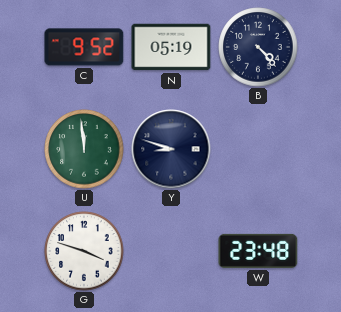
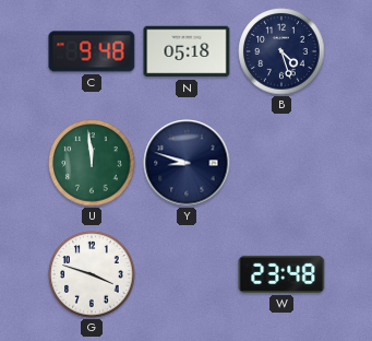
C: 9:52 -> 9:48
N: 05:19 -> 05:18
B: 4:23 -> 4:27
